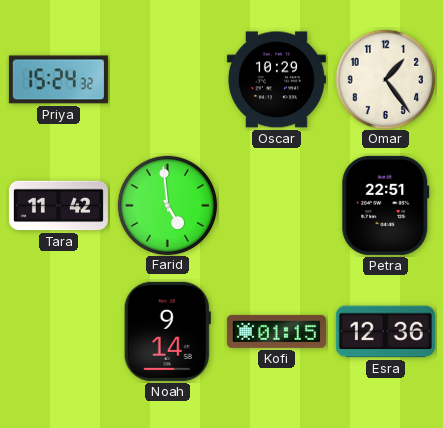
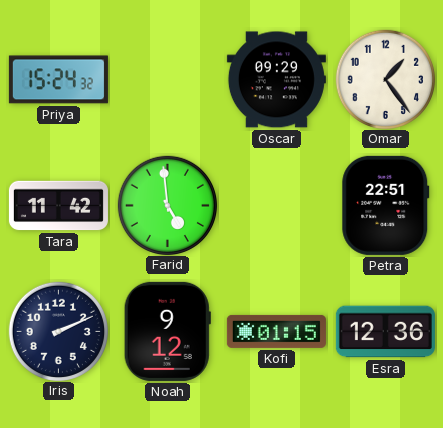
Oscar: 10:29 -> 09:29
Iris: none -> 2:11
Noah: 9:14 -> 9:12
